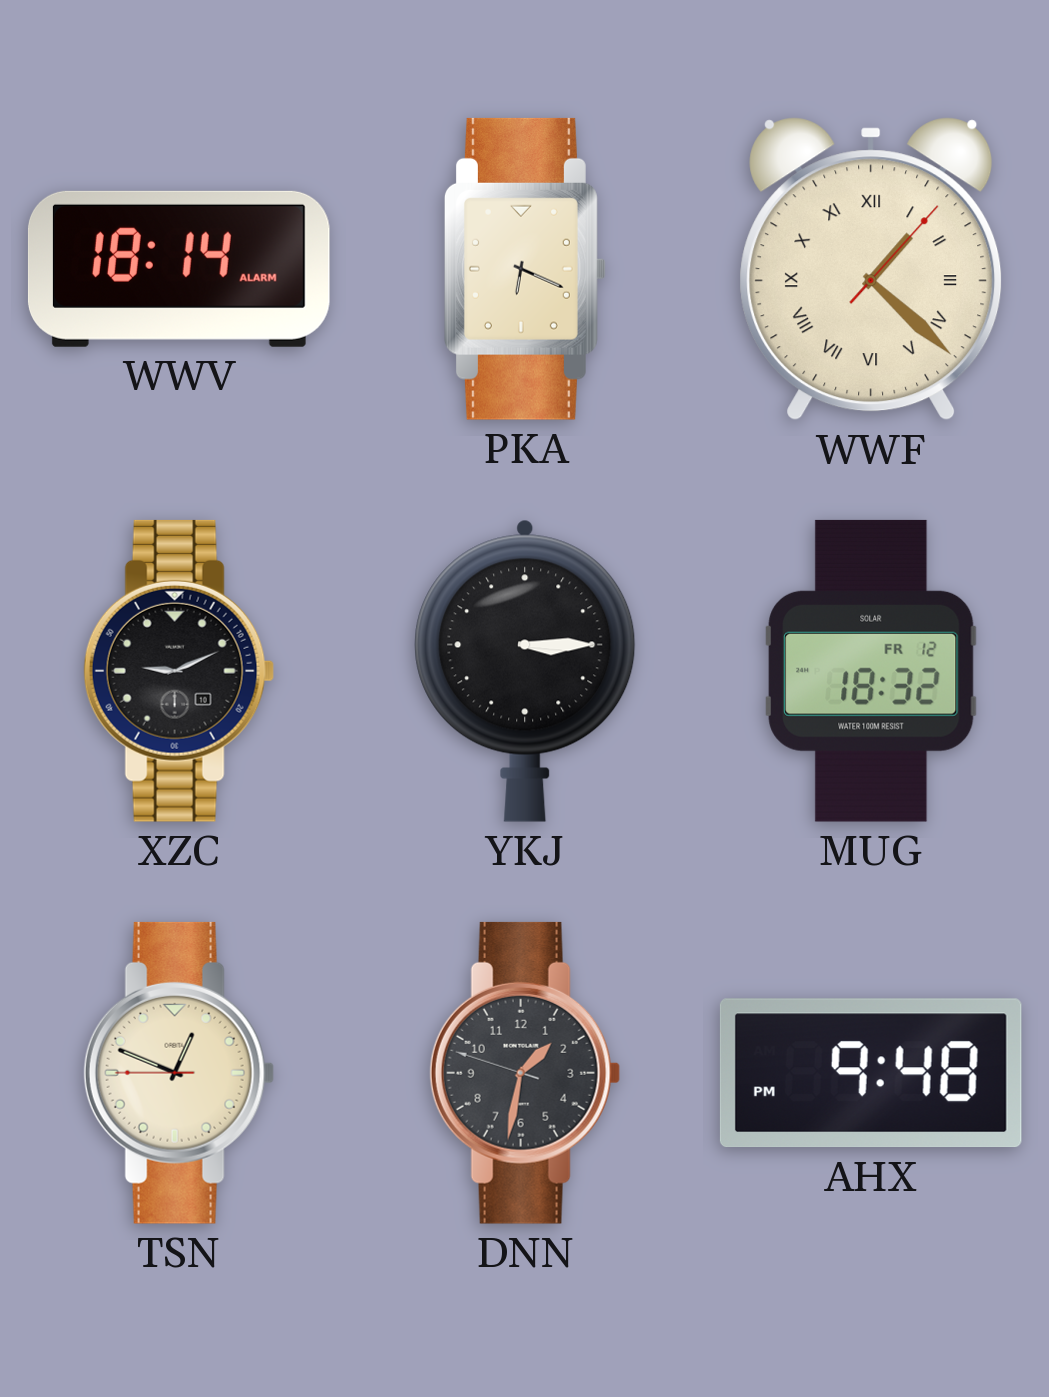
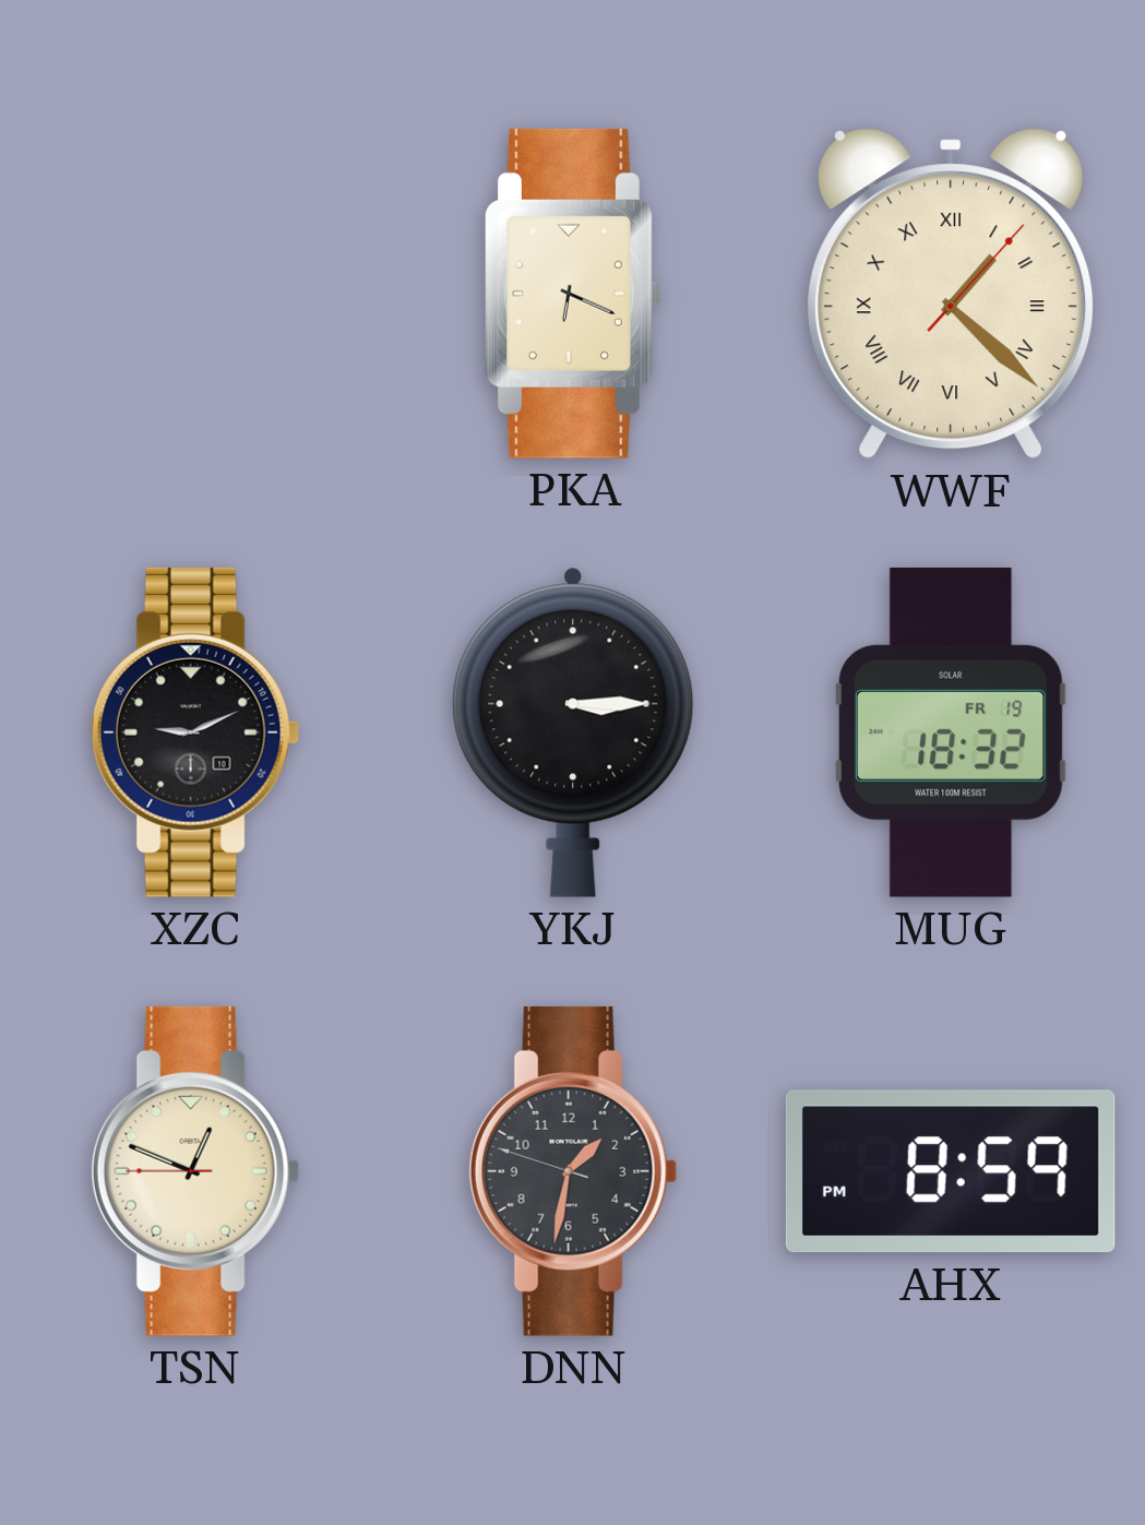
WWV: 18:14 -> none
MUG date: FR 12 -> FR 19
AHX: 9:48 -> 8:59
